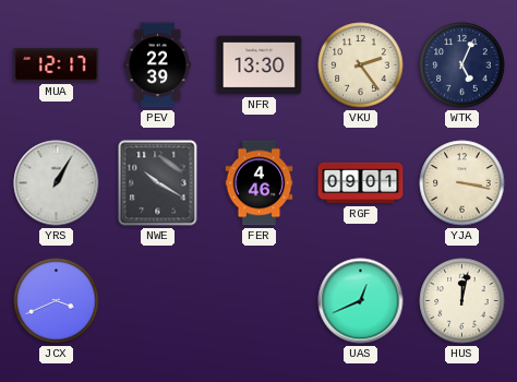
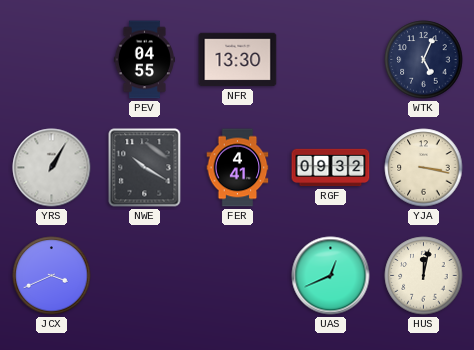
MUA: 12:17 -> none
PEV: 22:39 -> 04:55
VKU: 2:24 -> none
FER: 4:46 -> 4:41
RGF: 09:01 -> 09:32
